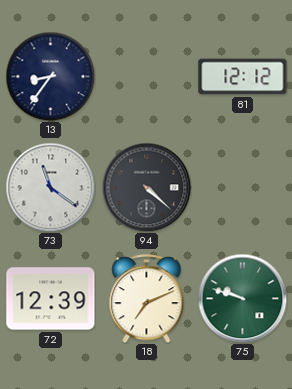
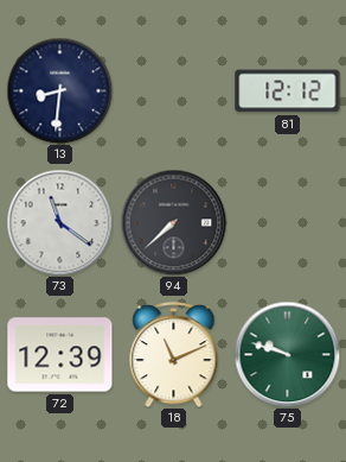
13: 8:36 -> 8:31
94: 4:22 -> 7:38
18: 7:11 -> 11:11
